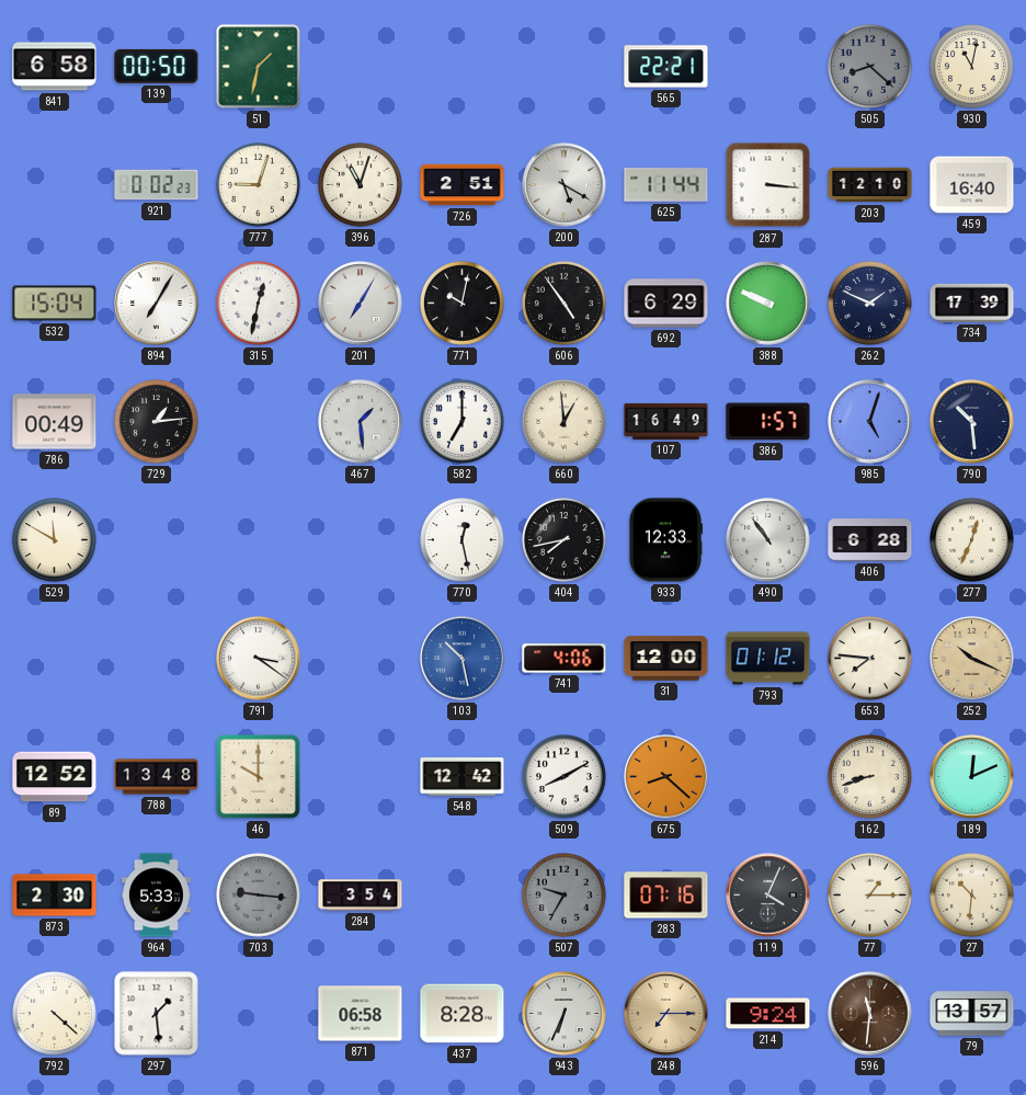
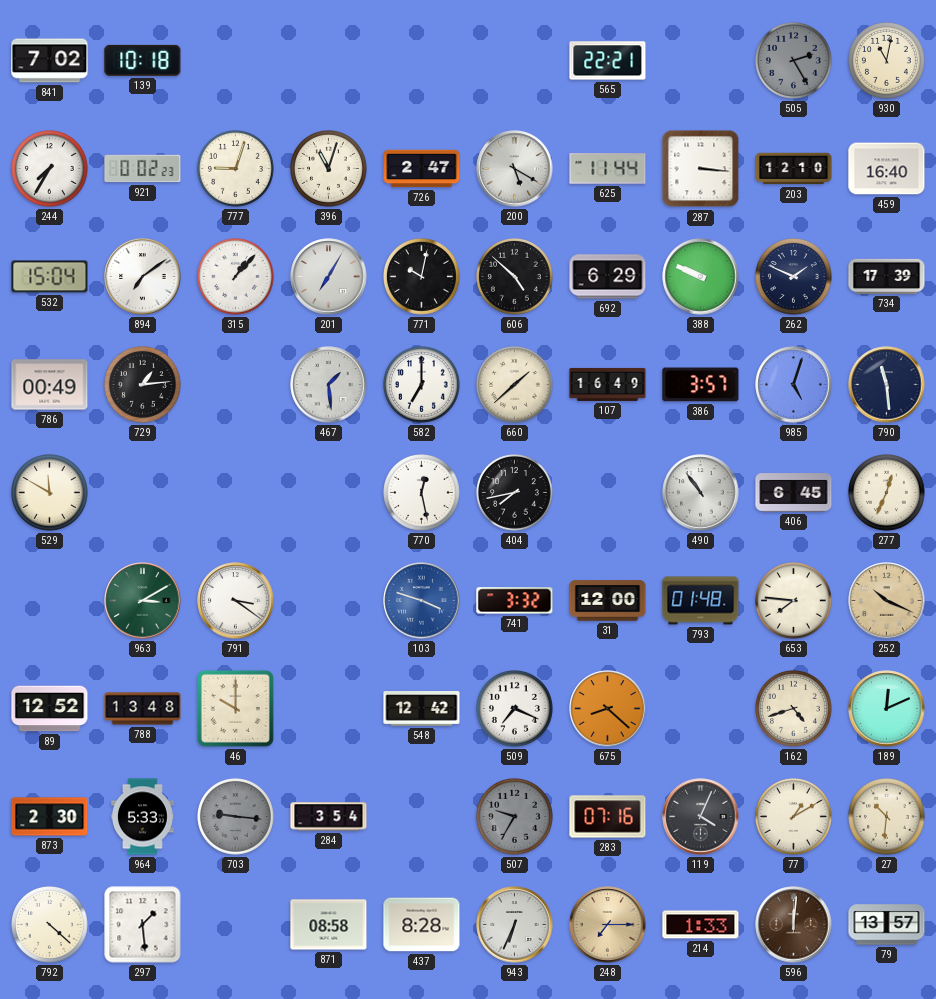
841: 6:58 -> 7:02
139: 00:50 -> 10:18
51: 1:32 -> none
505: 8:22 -> 2:25
244: none -> 7:35
726: 2:51 -> 2:47
894: 7:05 -> 7:09
315: 12:32 -> 1:07
606: 4:54 -> 4:52
660: 12:59 -> 1:38
386: 1:57 -> 3:57
790: 10:29 -> 11:29
933: 12:33 -> none
406: 6:28 -> 6:45
963: none -> 3:10
103: 10:28 -> 3:48
741: 4:06 -> 3:32
793: 01:12 -> 01:48
509: 8:10 -> 7:19
162: 8:42 -> 4:42
77: 1:15 -> 1:10
871: 06:58 -> 08:58
214: 9:24 -> 1:33
596: 11:31 -> 12:01
